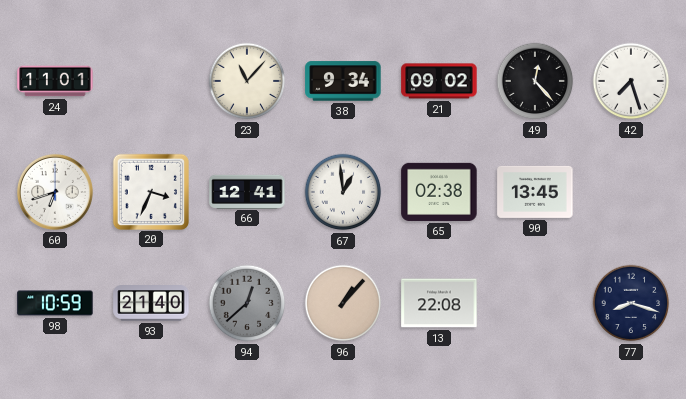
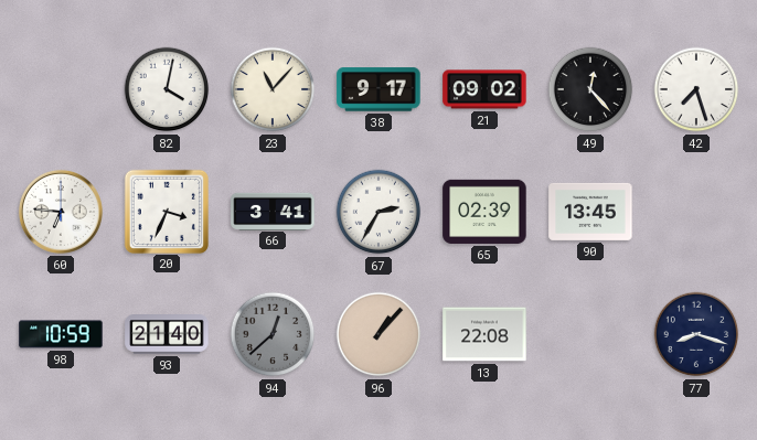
24: 11:01 -> none
82: none -> 4:02
38: 9:34 -> 9:17
60: 6:42 -> 6:46
66: 12:41 -> 3:41
67: 12:59 -> 2:35
65: 02:38 -> 02:39
